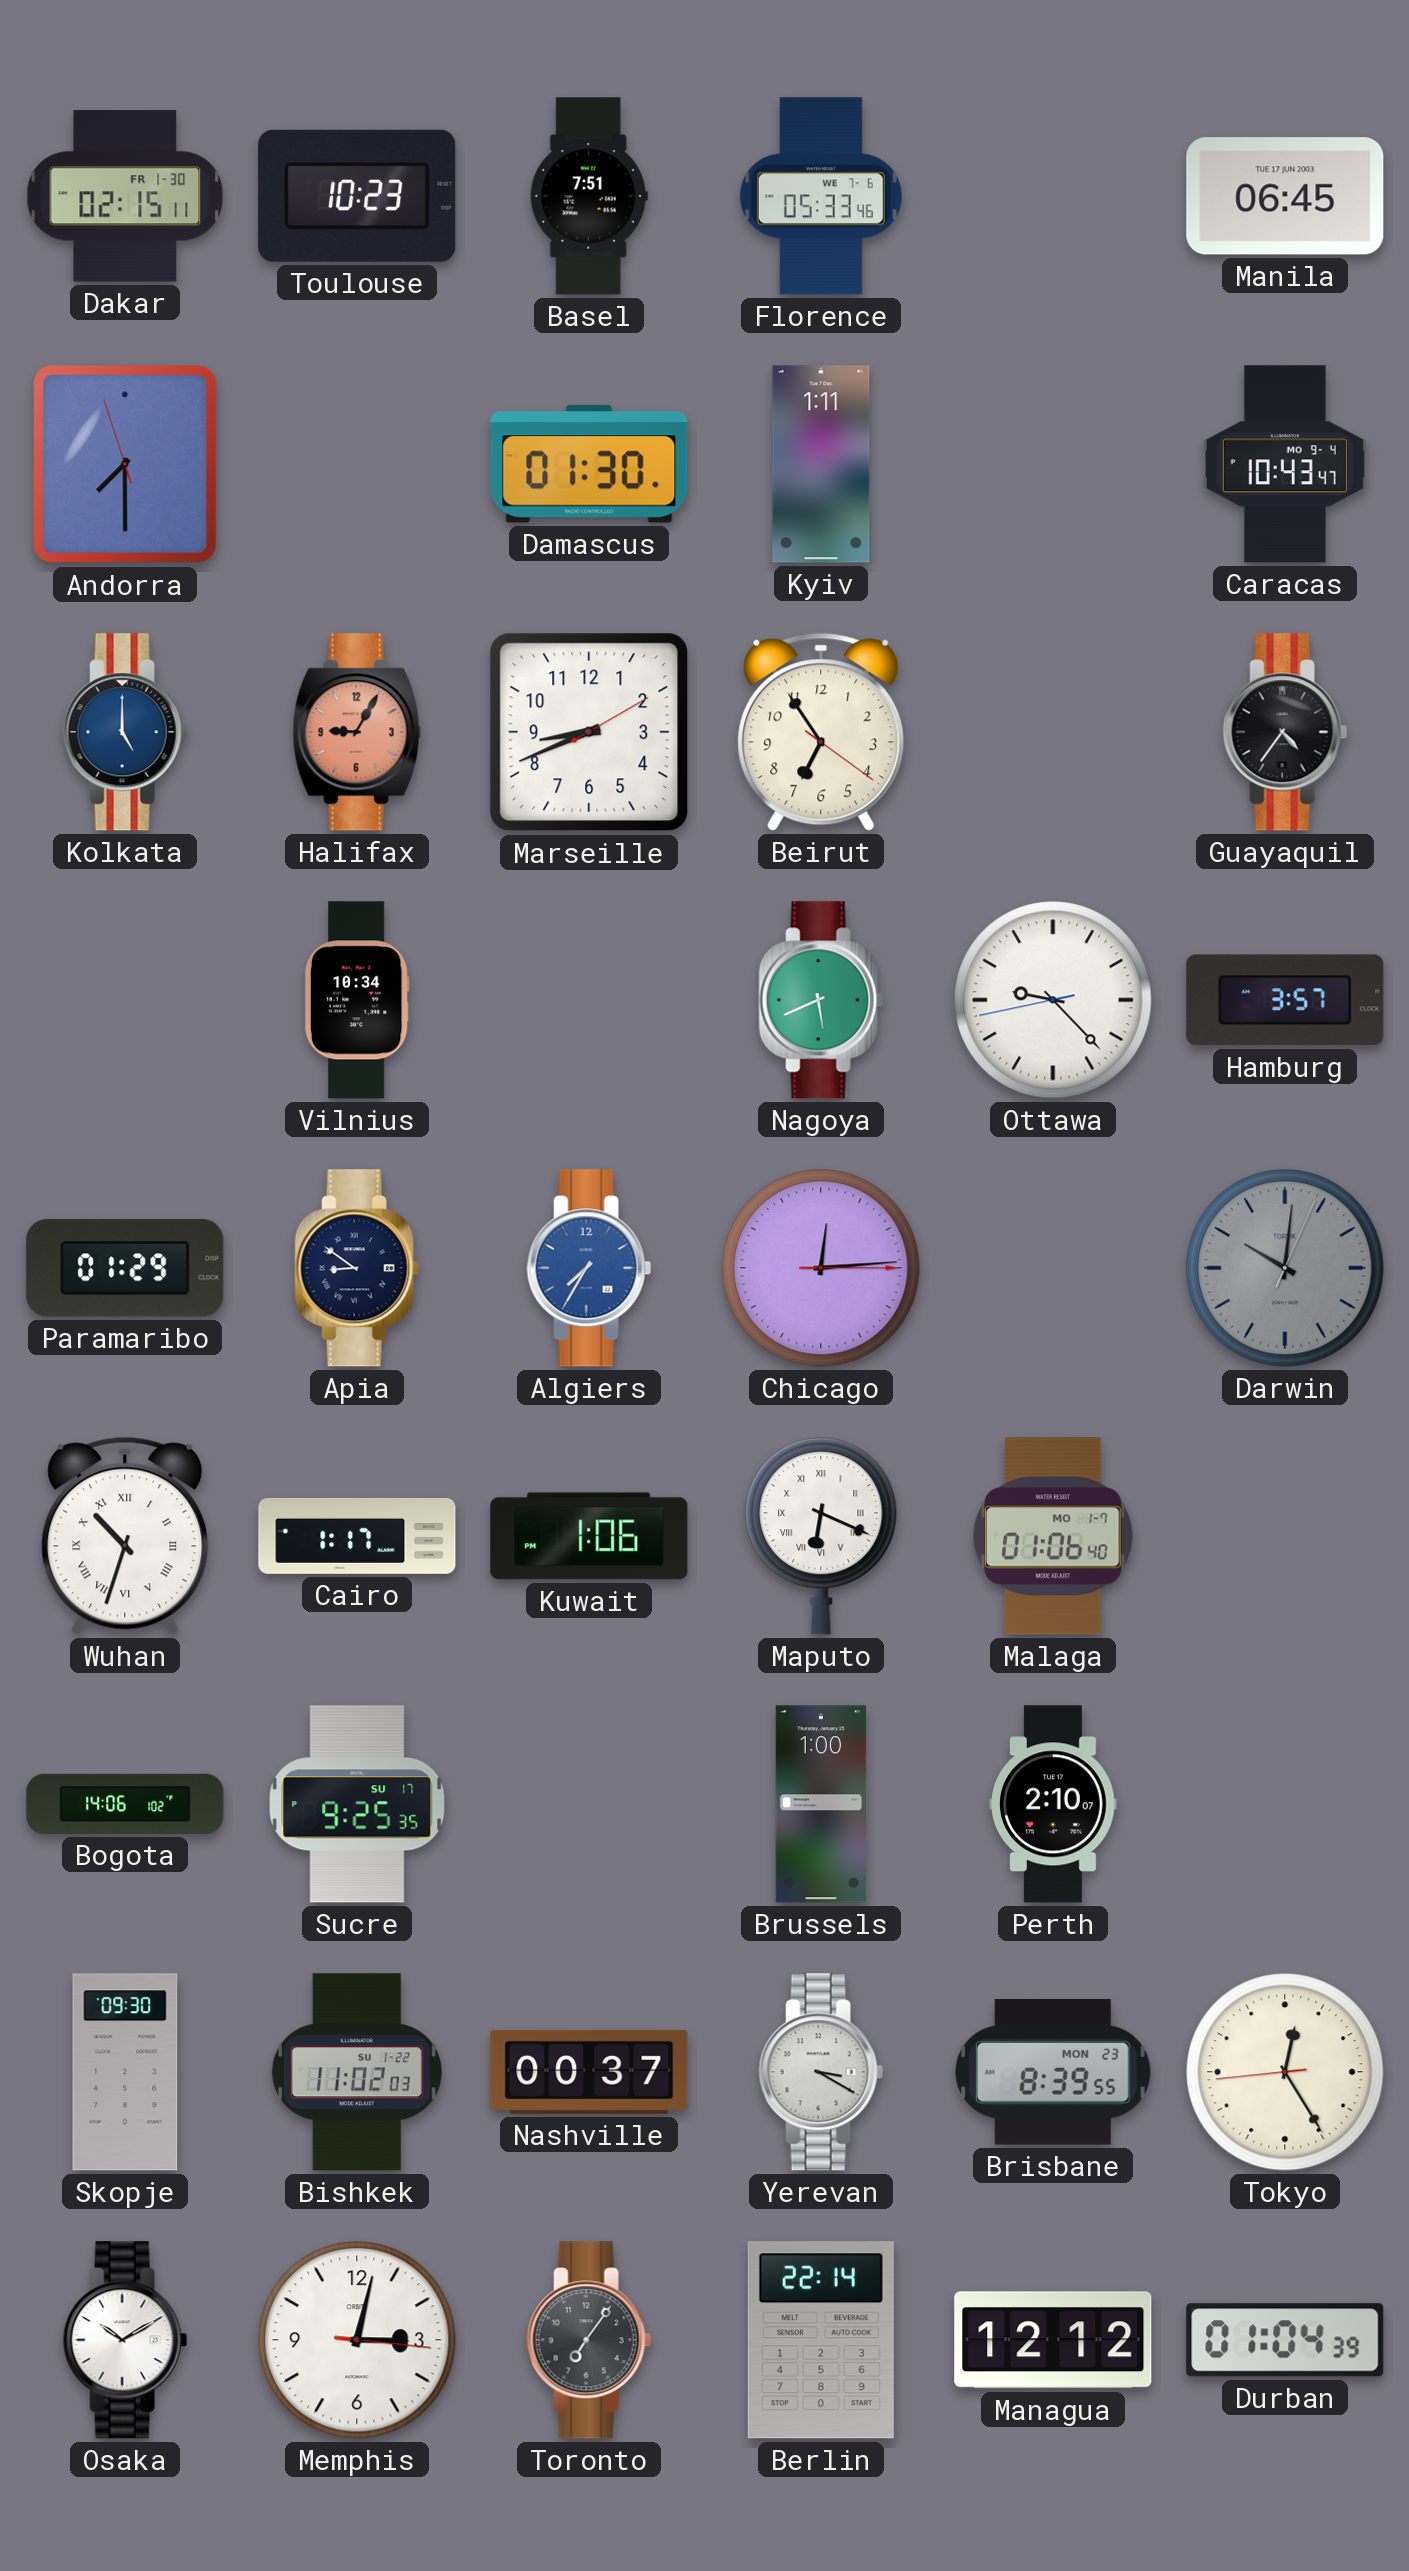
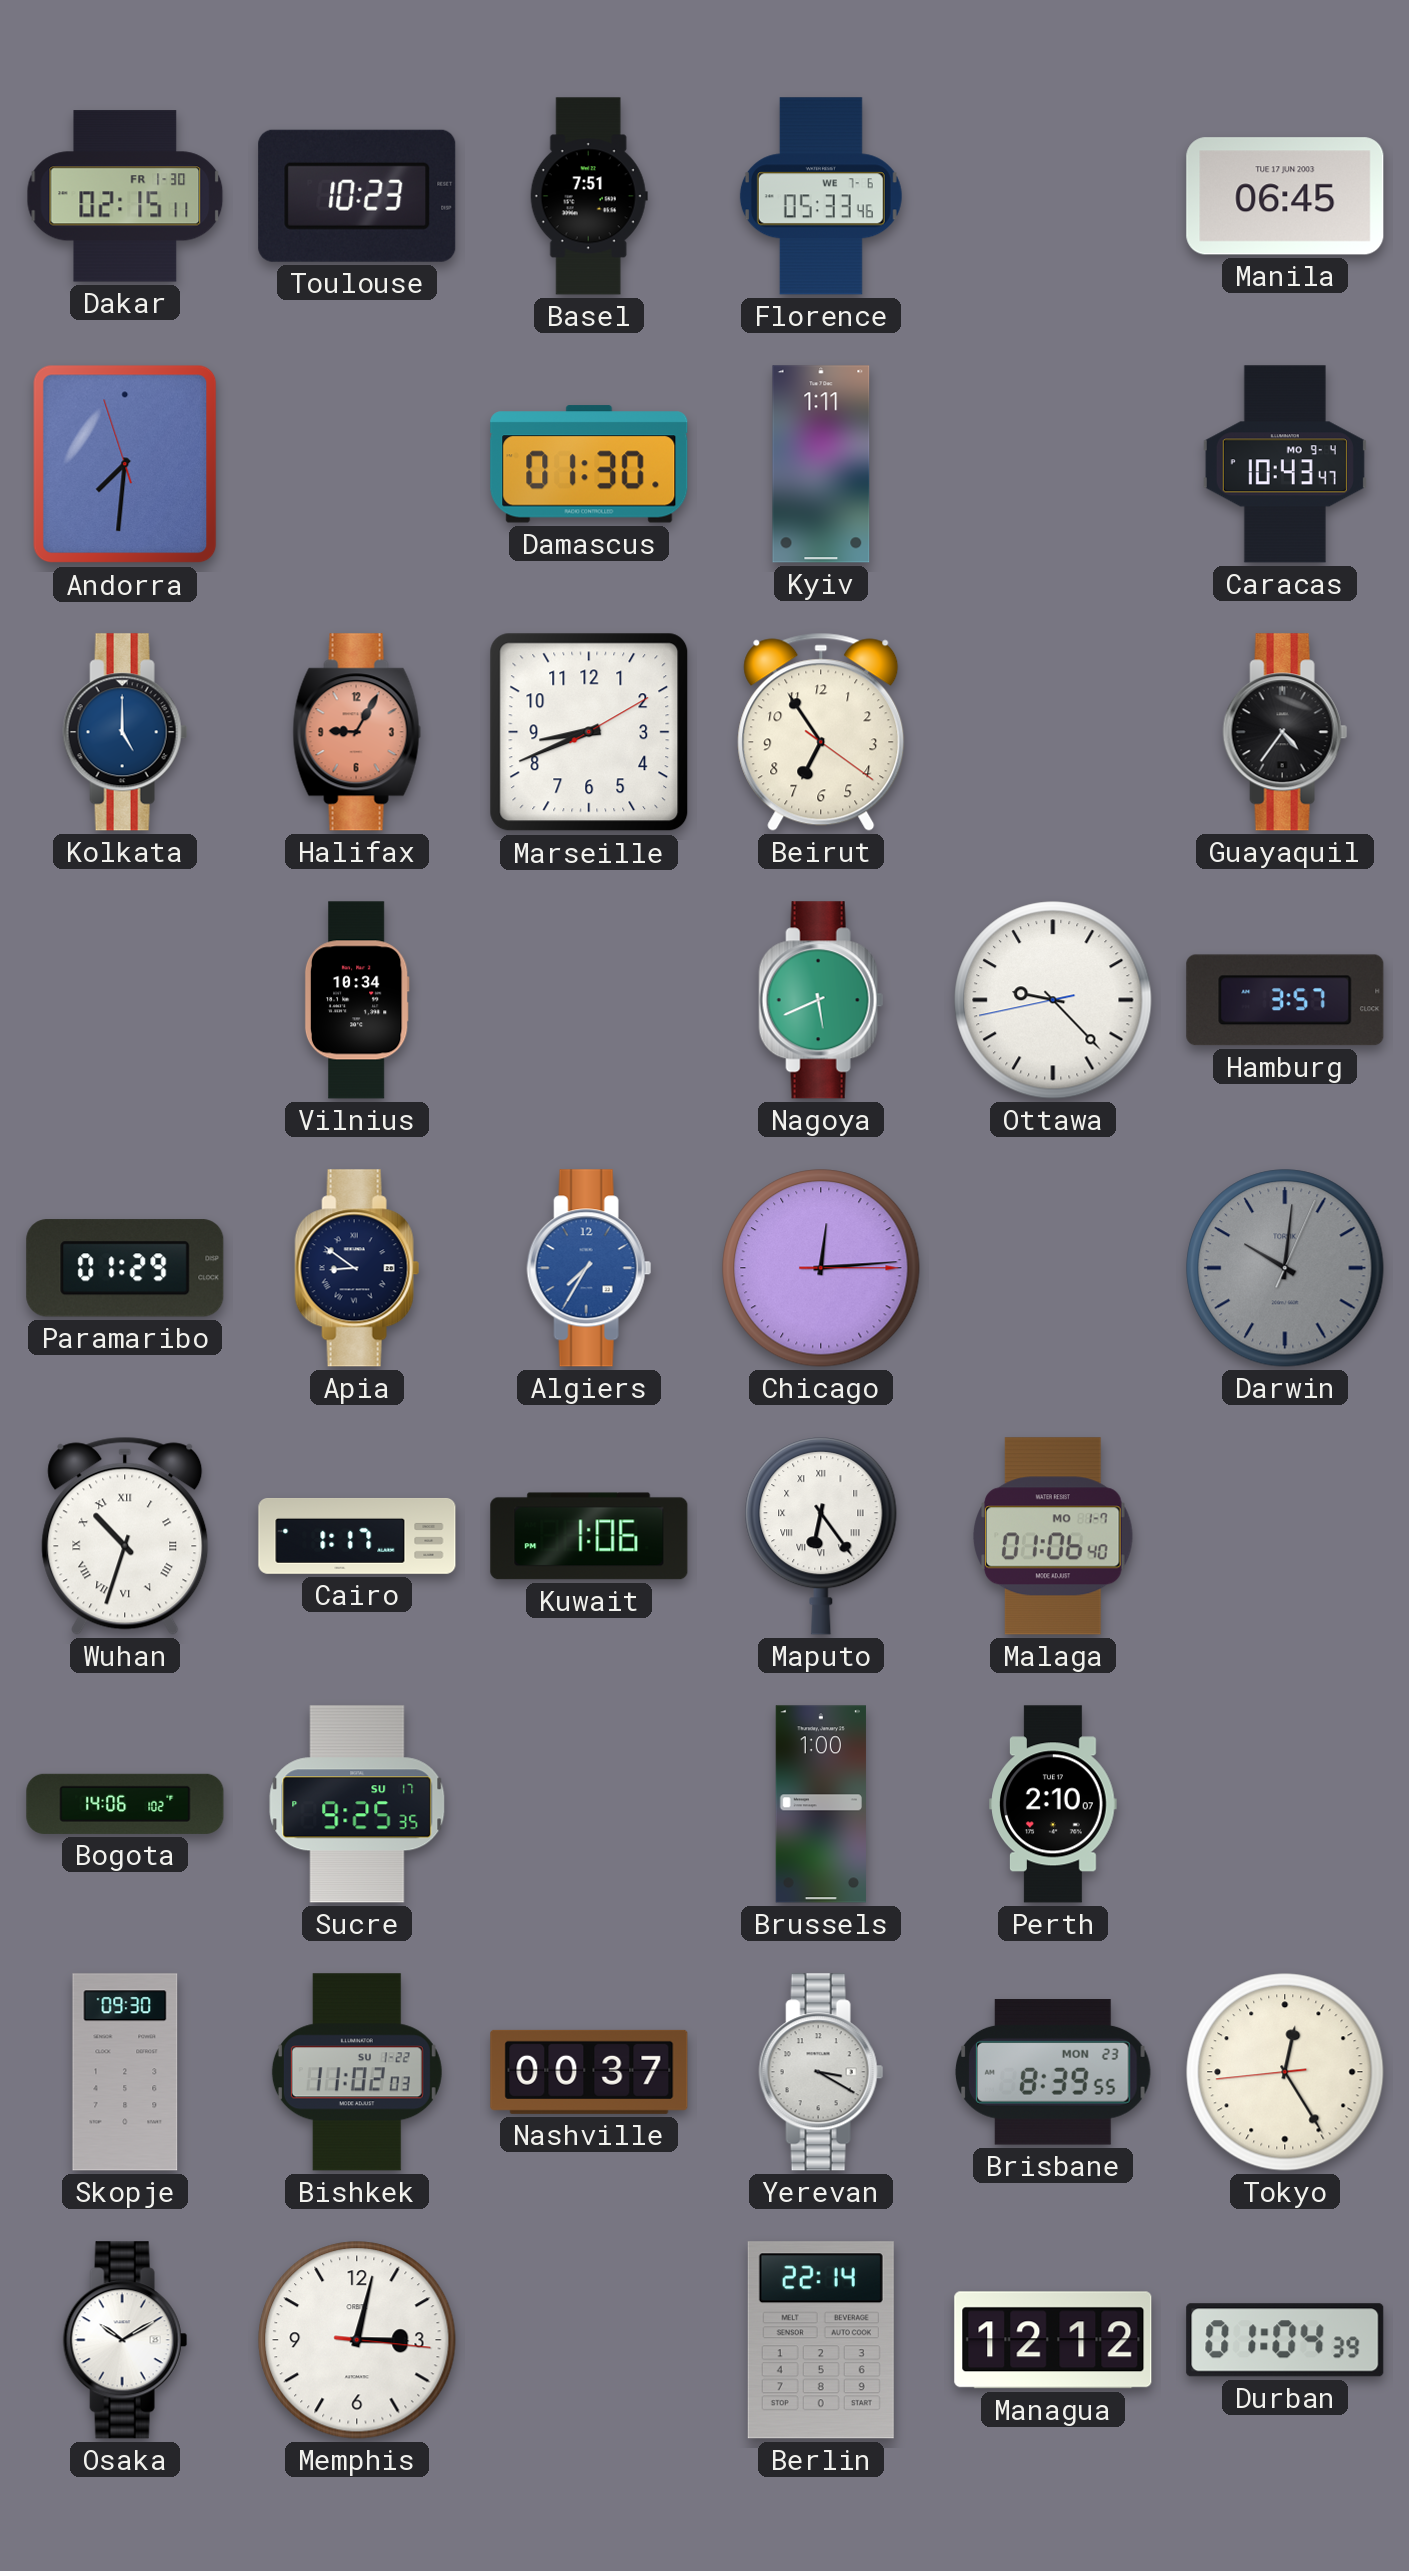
Andorra: 7:29 -> 7:30
Maputo: 6:19 -> 6:24
Toronto: 7:06 -> none
